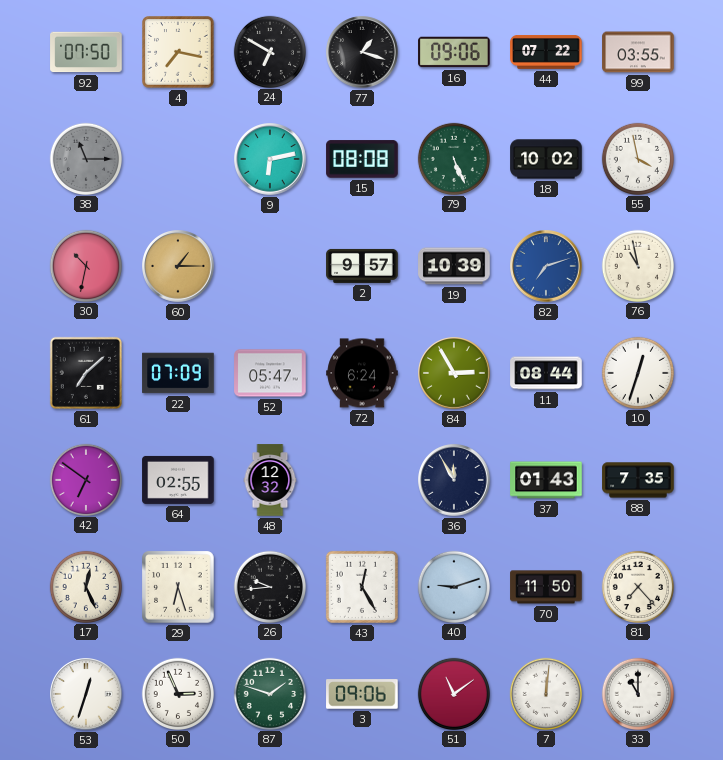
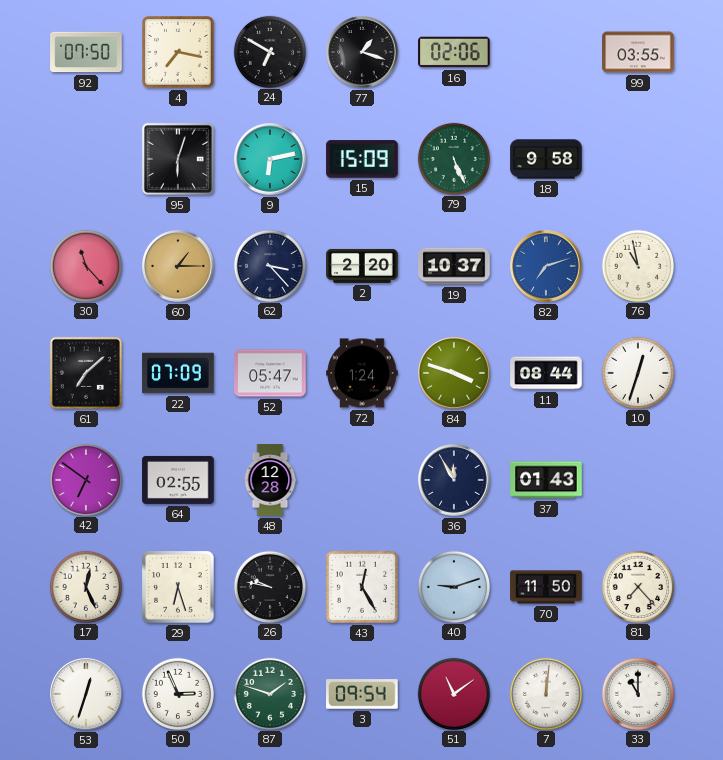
16: 09:06 -> 02:06
44: 07:22 -> none
38: 11:15 -> none
95: none -> 6:03
15: 08:08 -> 15:09
18: 10:02 -> 9:58
55: 3:58 -> none
30: 10:32 -> 11:23
62: none -> 3:23
2: 9:57 -> 2:20
19: 10:39 -> 10:37
72: 6:24 -> 1:24
84: 2:55 -> 3:48
48: 12:32 -> 12:28
88: 7:35 -> none
26: 9:44 -> 9:47
3: 09:06 -> 09:54
